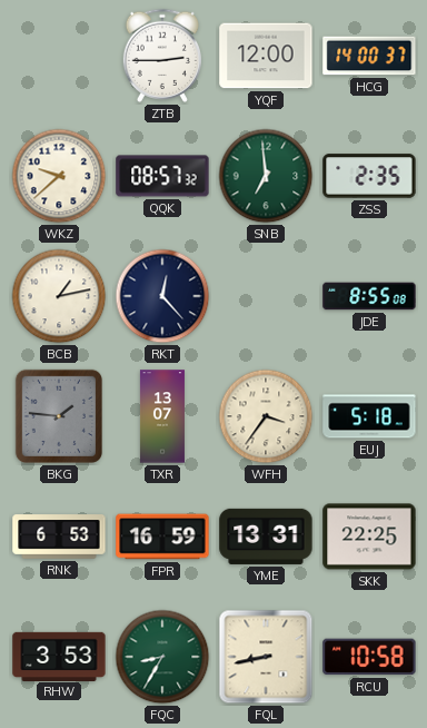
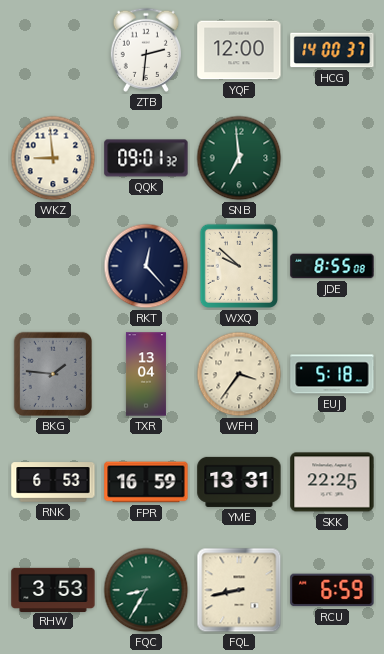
ZTB: 2:45 -> 2:31
WKZ: 9:38 -> 8:59
QQK: 08:57 -> 09:01
ZSS: 2:35 -> none
BCB: 1:13 -> none
WXQ: none -> 9:52
TXR: 13:07 -> 13:04
RCU: 10:58 -> 6:59
